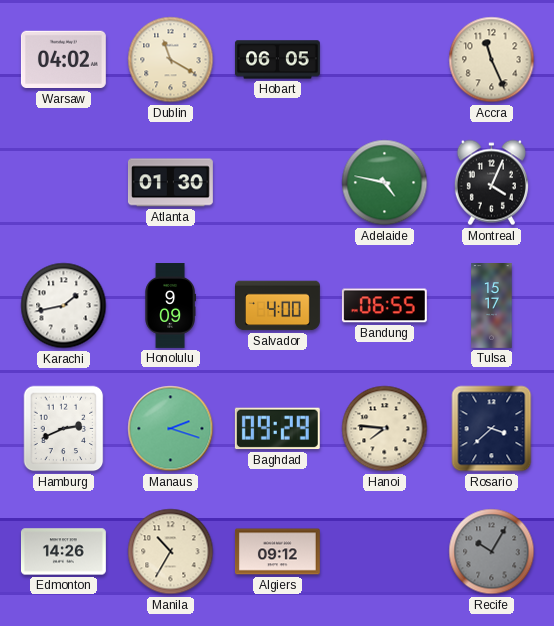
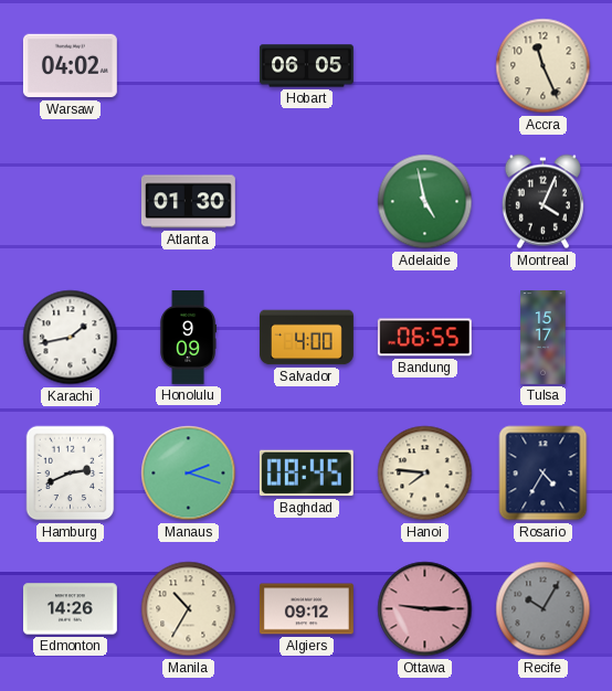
Dublin: 11:20 -> none
Adelaide: 4:47 -> 4:58
Baghdad: 09:29 -> 08:45
Rosario: 3:38 -> 4:35
Ottawa: none -> 9:15
